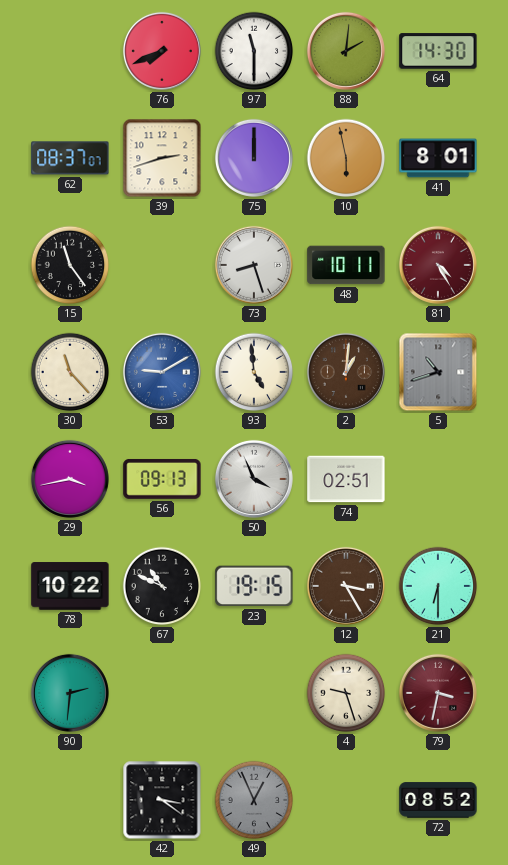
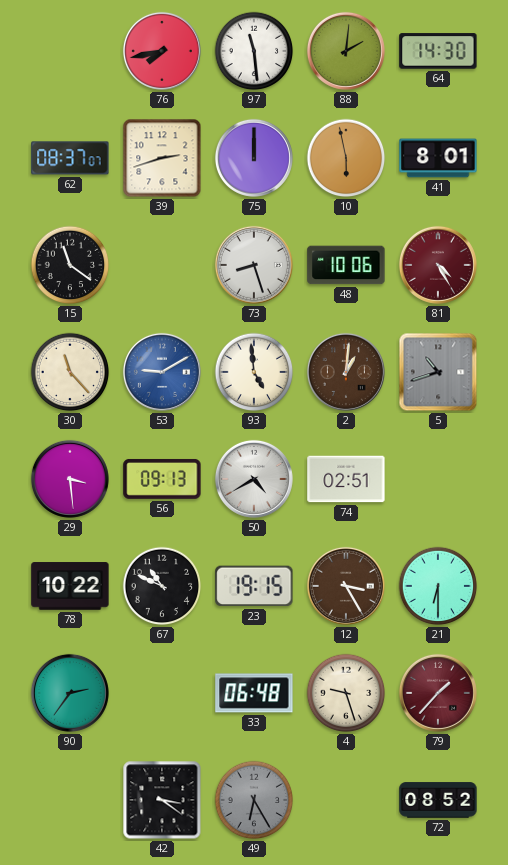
76: 7:41 -> 7:43
97: 11:30 -> 11:29
15: 11:24 -> 11:21
48: 10:11 -> 10:06
29: 3:43 -> 3:29
50: 3:56 -> 4:40
90: 2:31 -> 2:36
33: none -> 06:48
79: 3:32 -> 1:37
49: 12:56 -> 6:25
